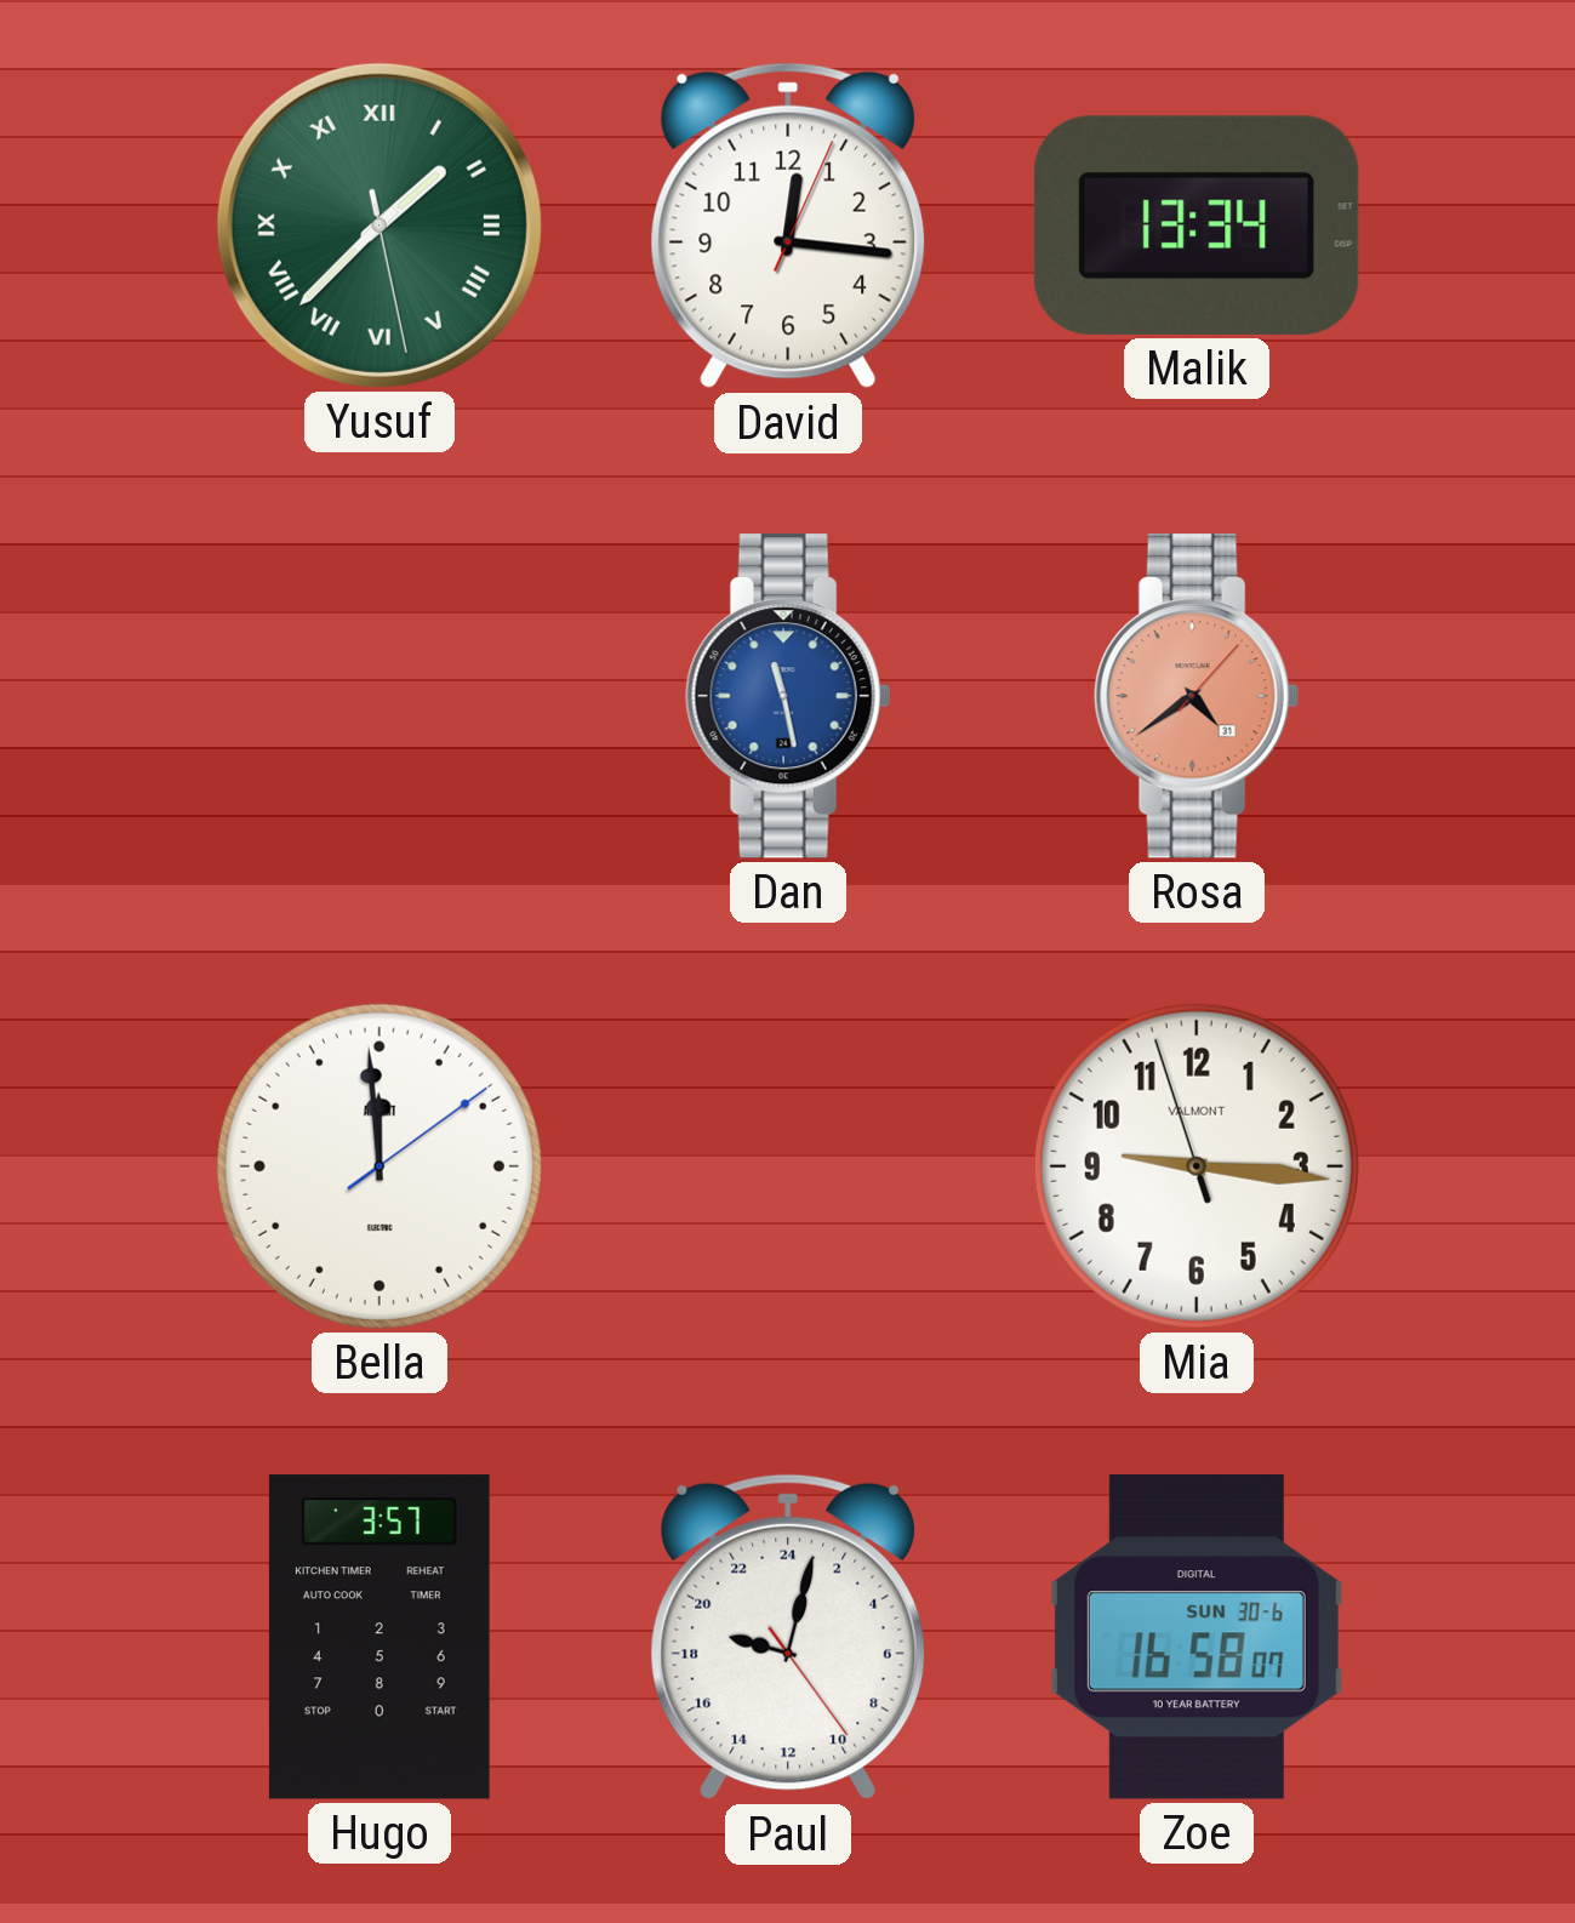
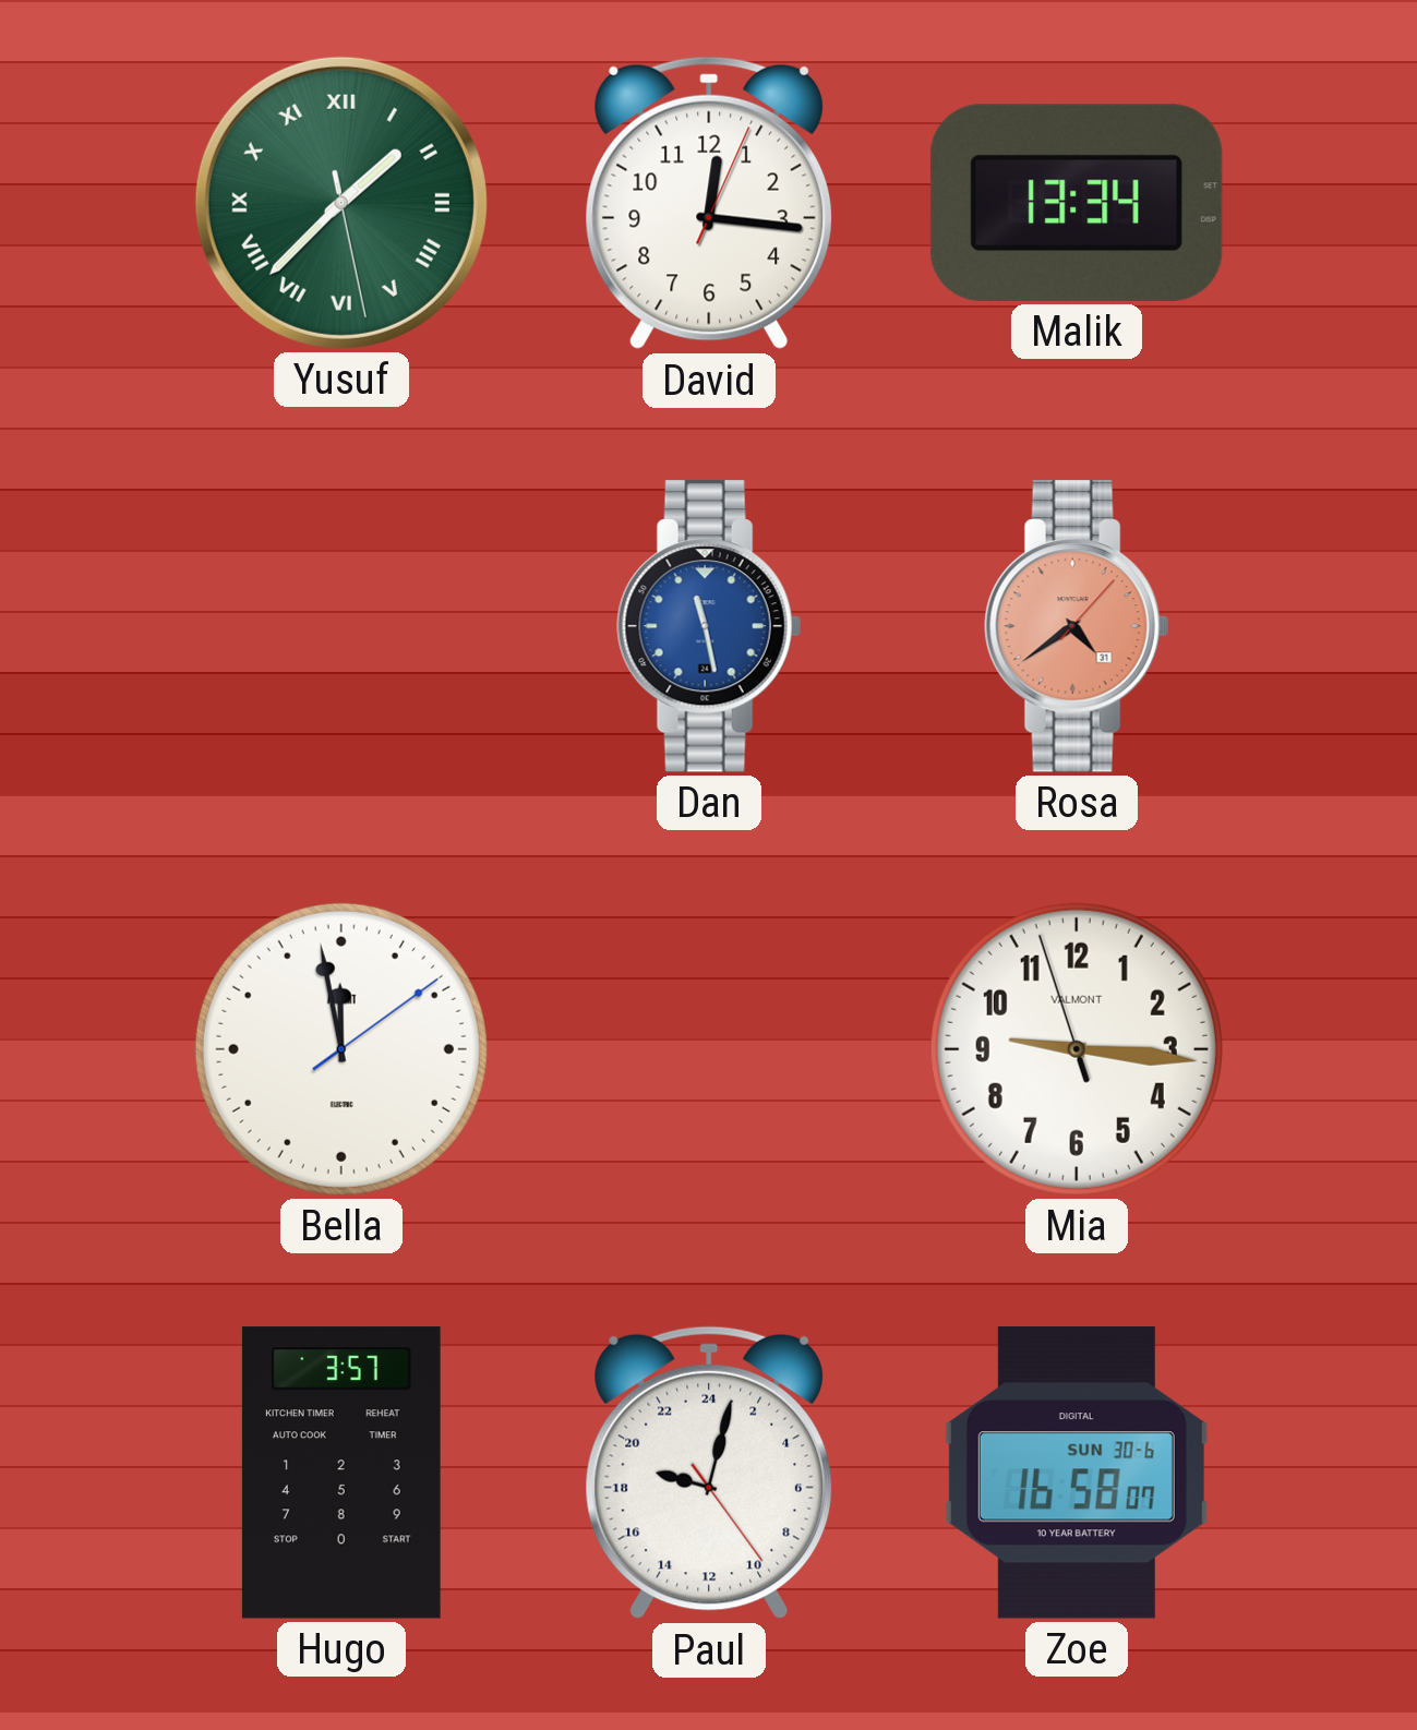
Bella: 11:59 -> 11:58
